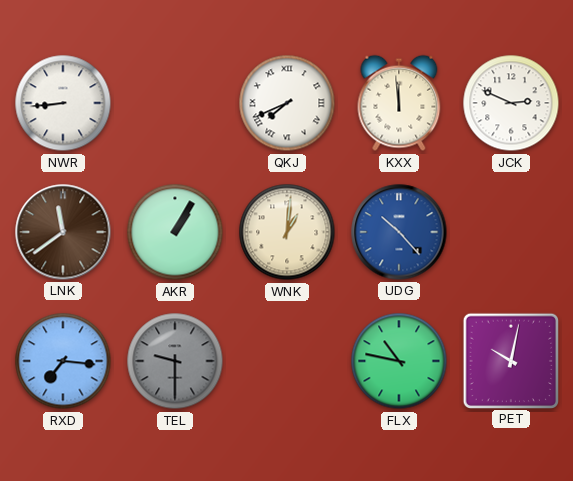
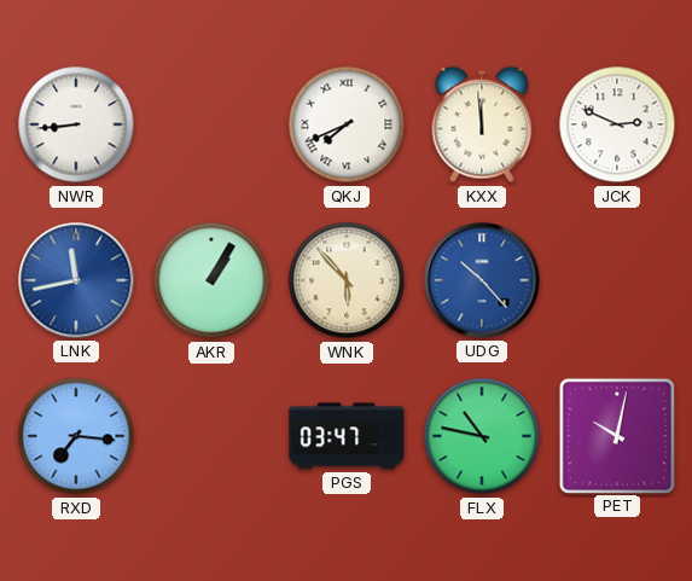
LNK: 11:39 -> 11:43
LNK dial: brown -> blue
WNK: 1:01 -> 5:53
TEL: 9:30 -> none
PGS: none -> 03:47
